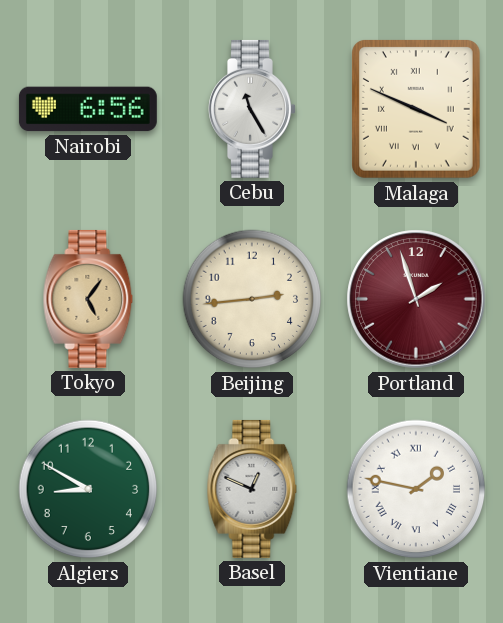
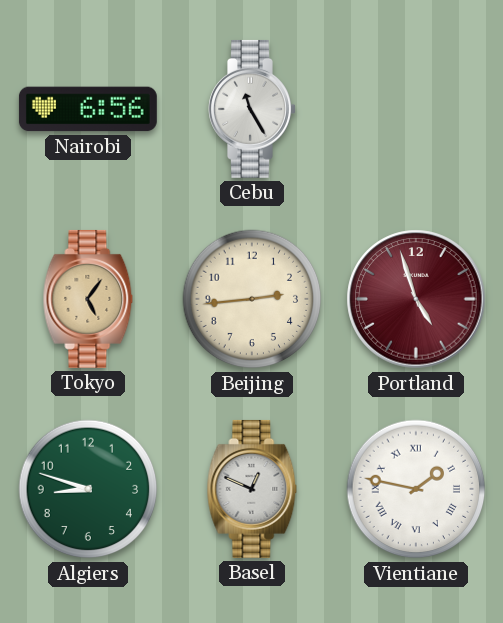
Malaga: 3:49 -> none
Portland: 1:57 -> 4:57
Algiers: 8:50 -> 8:48
